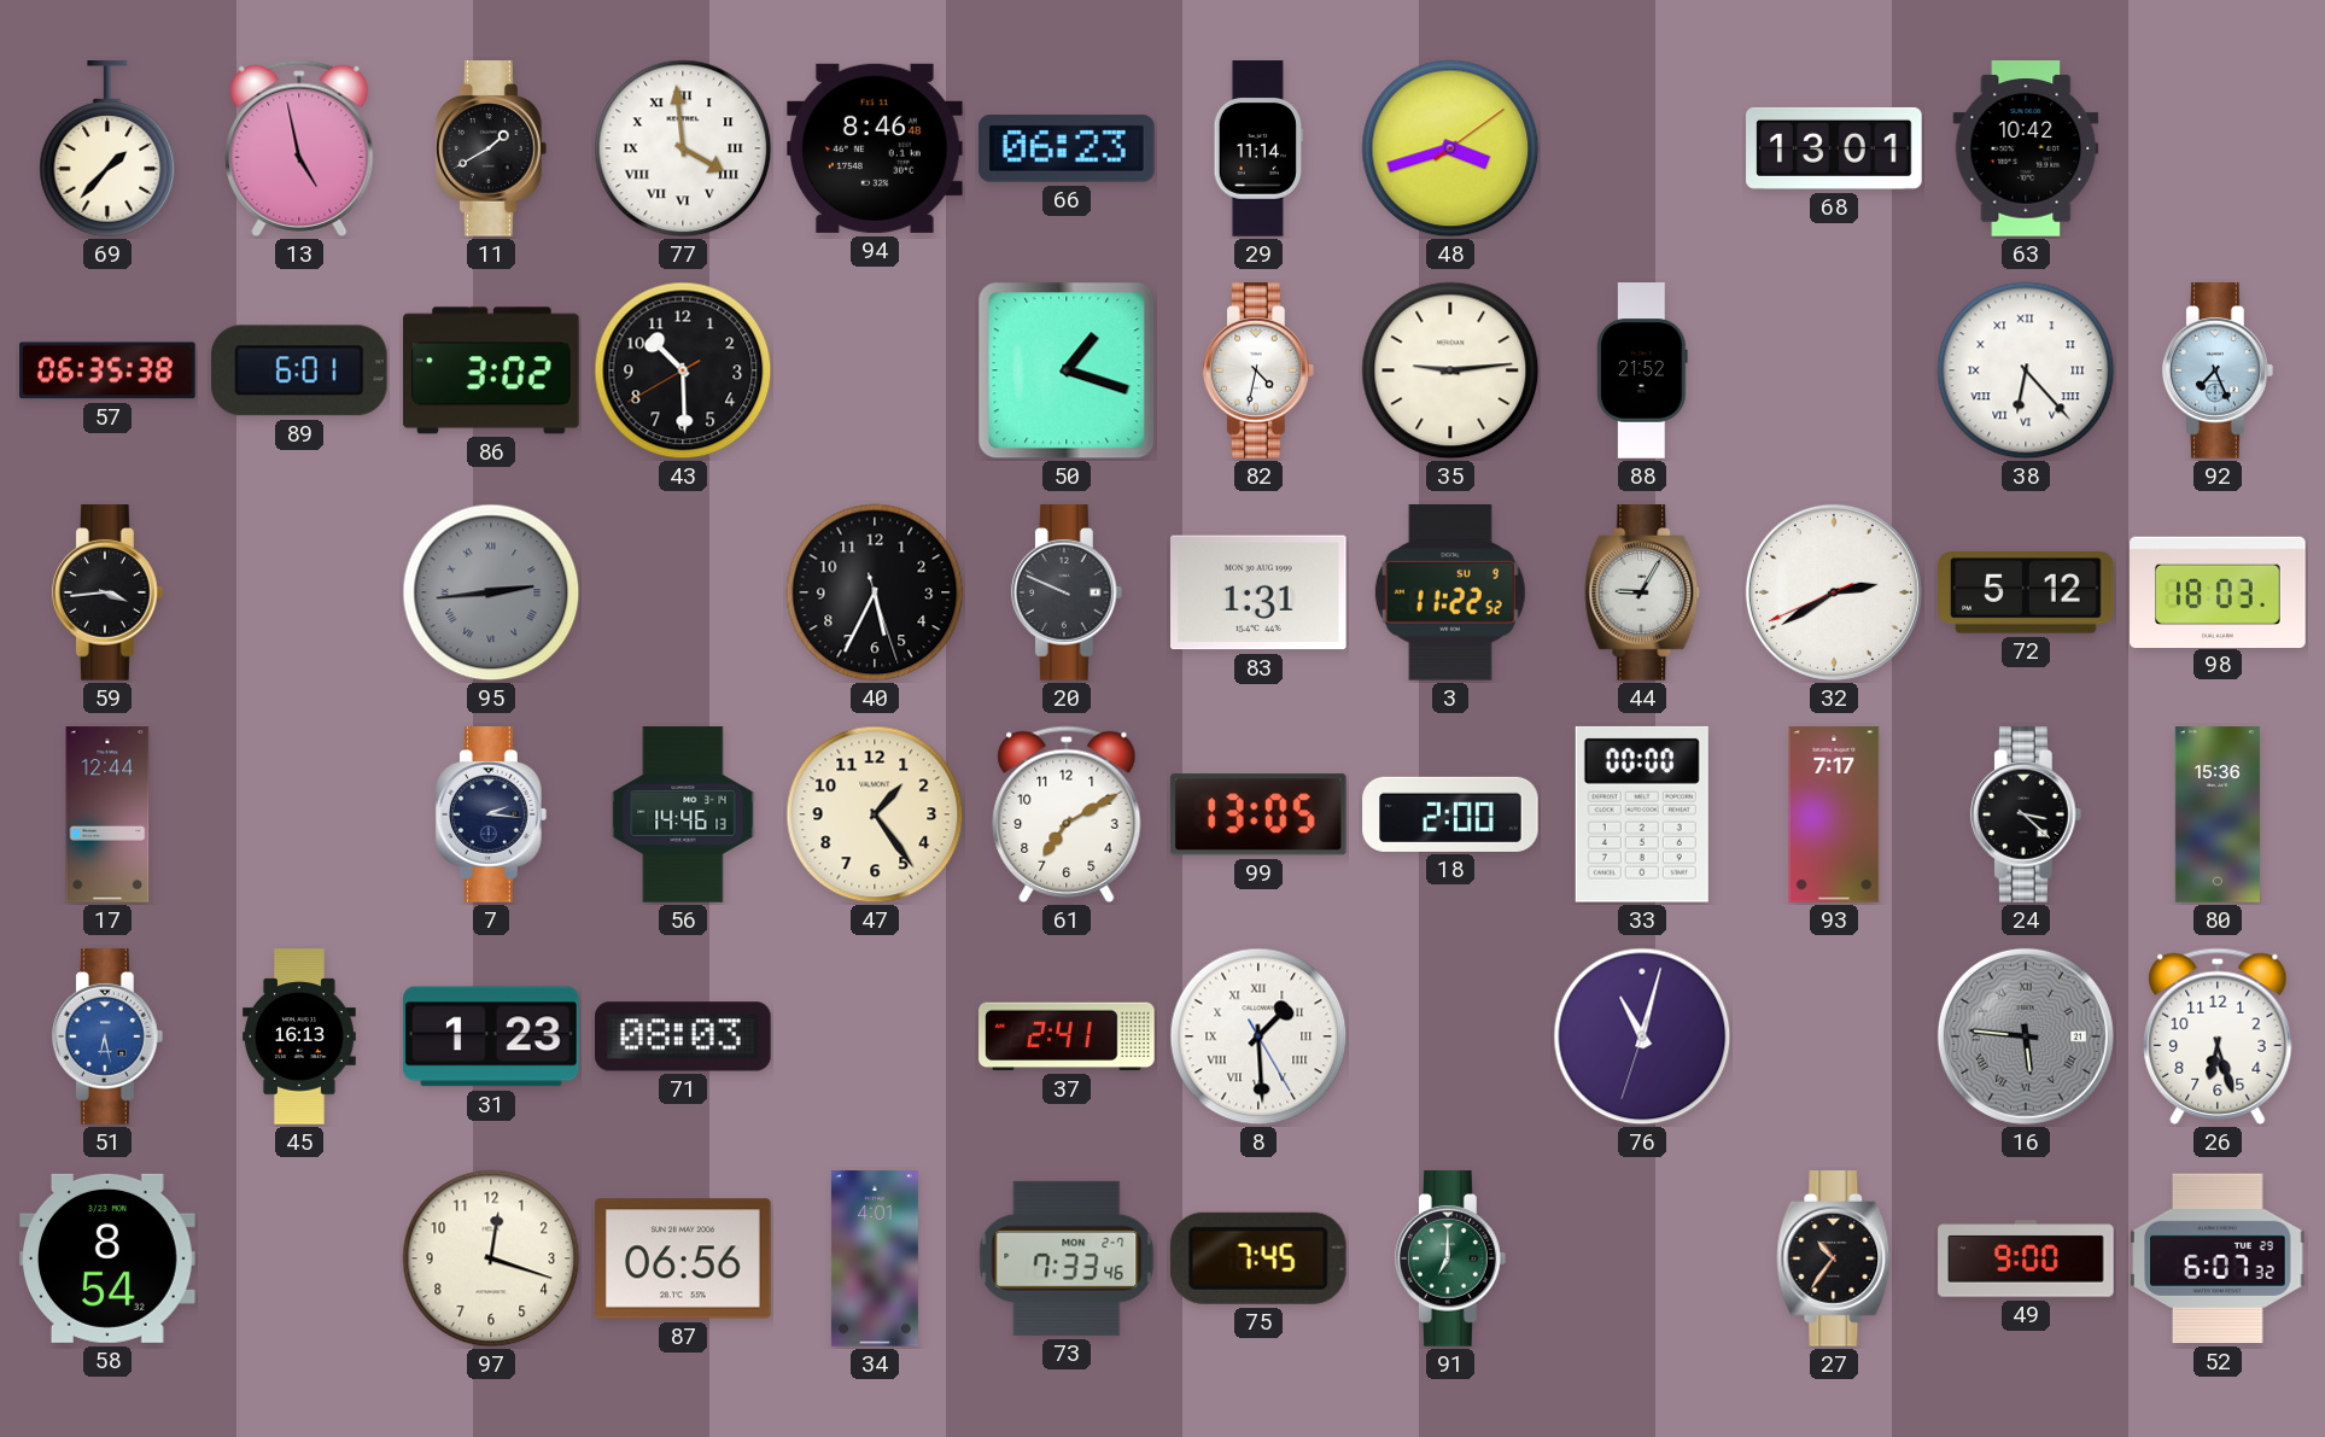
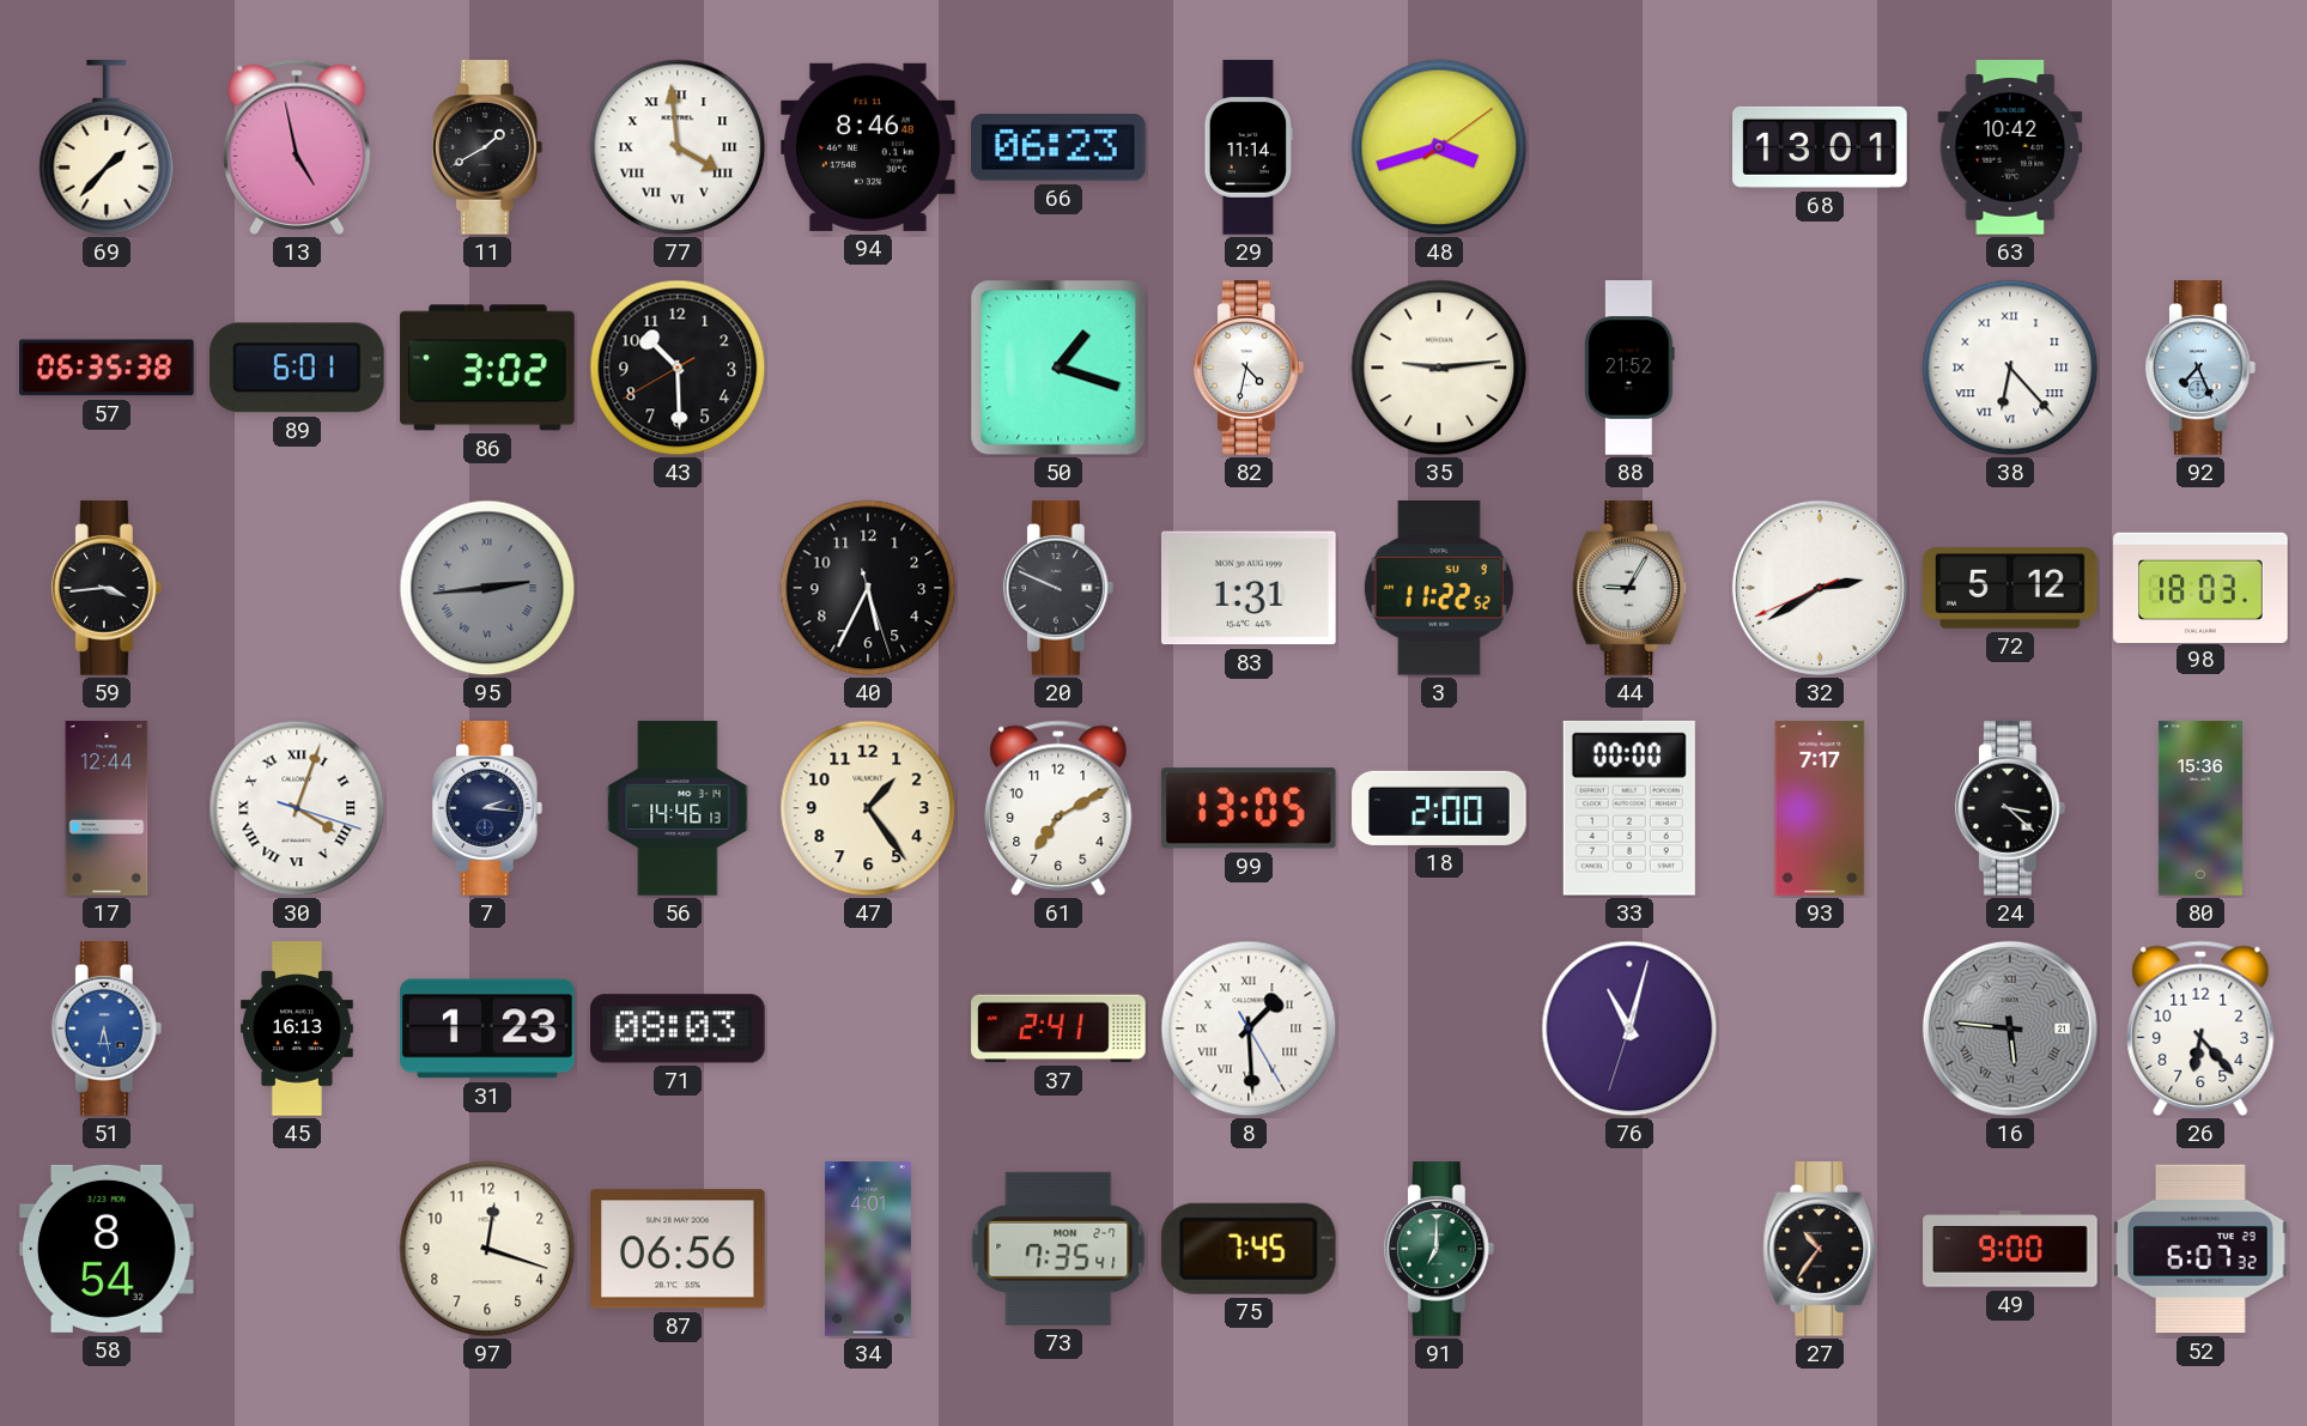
30: none -> 4:03
26: 6:27 -> 6:23
73: 7:33 -> 7:35
